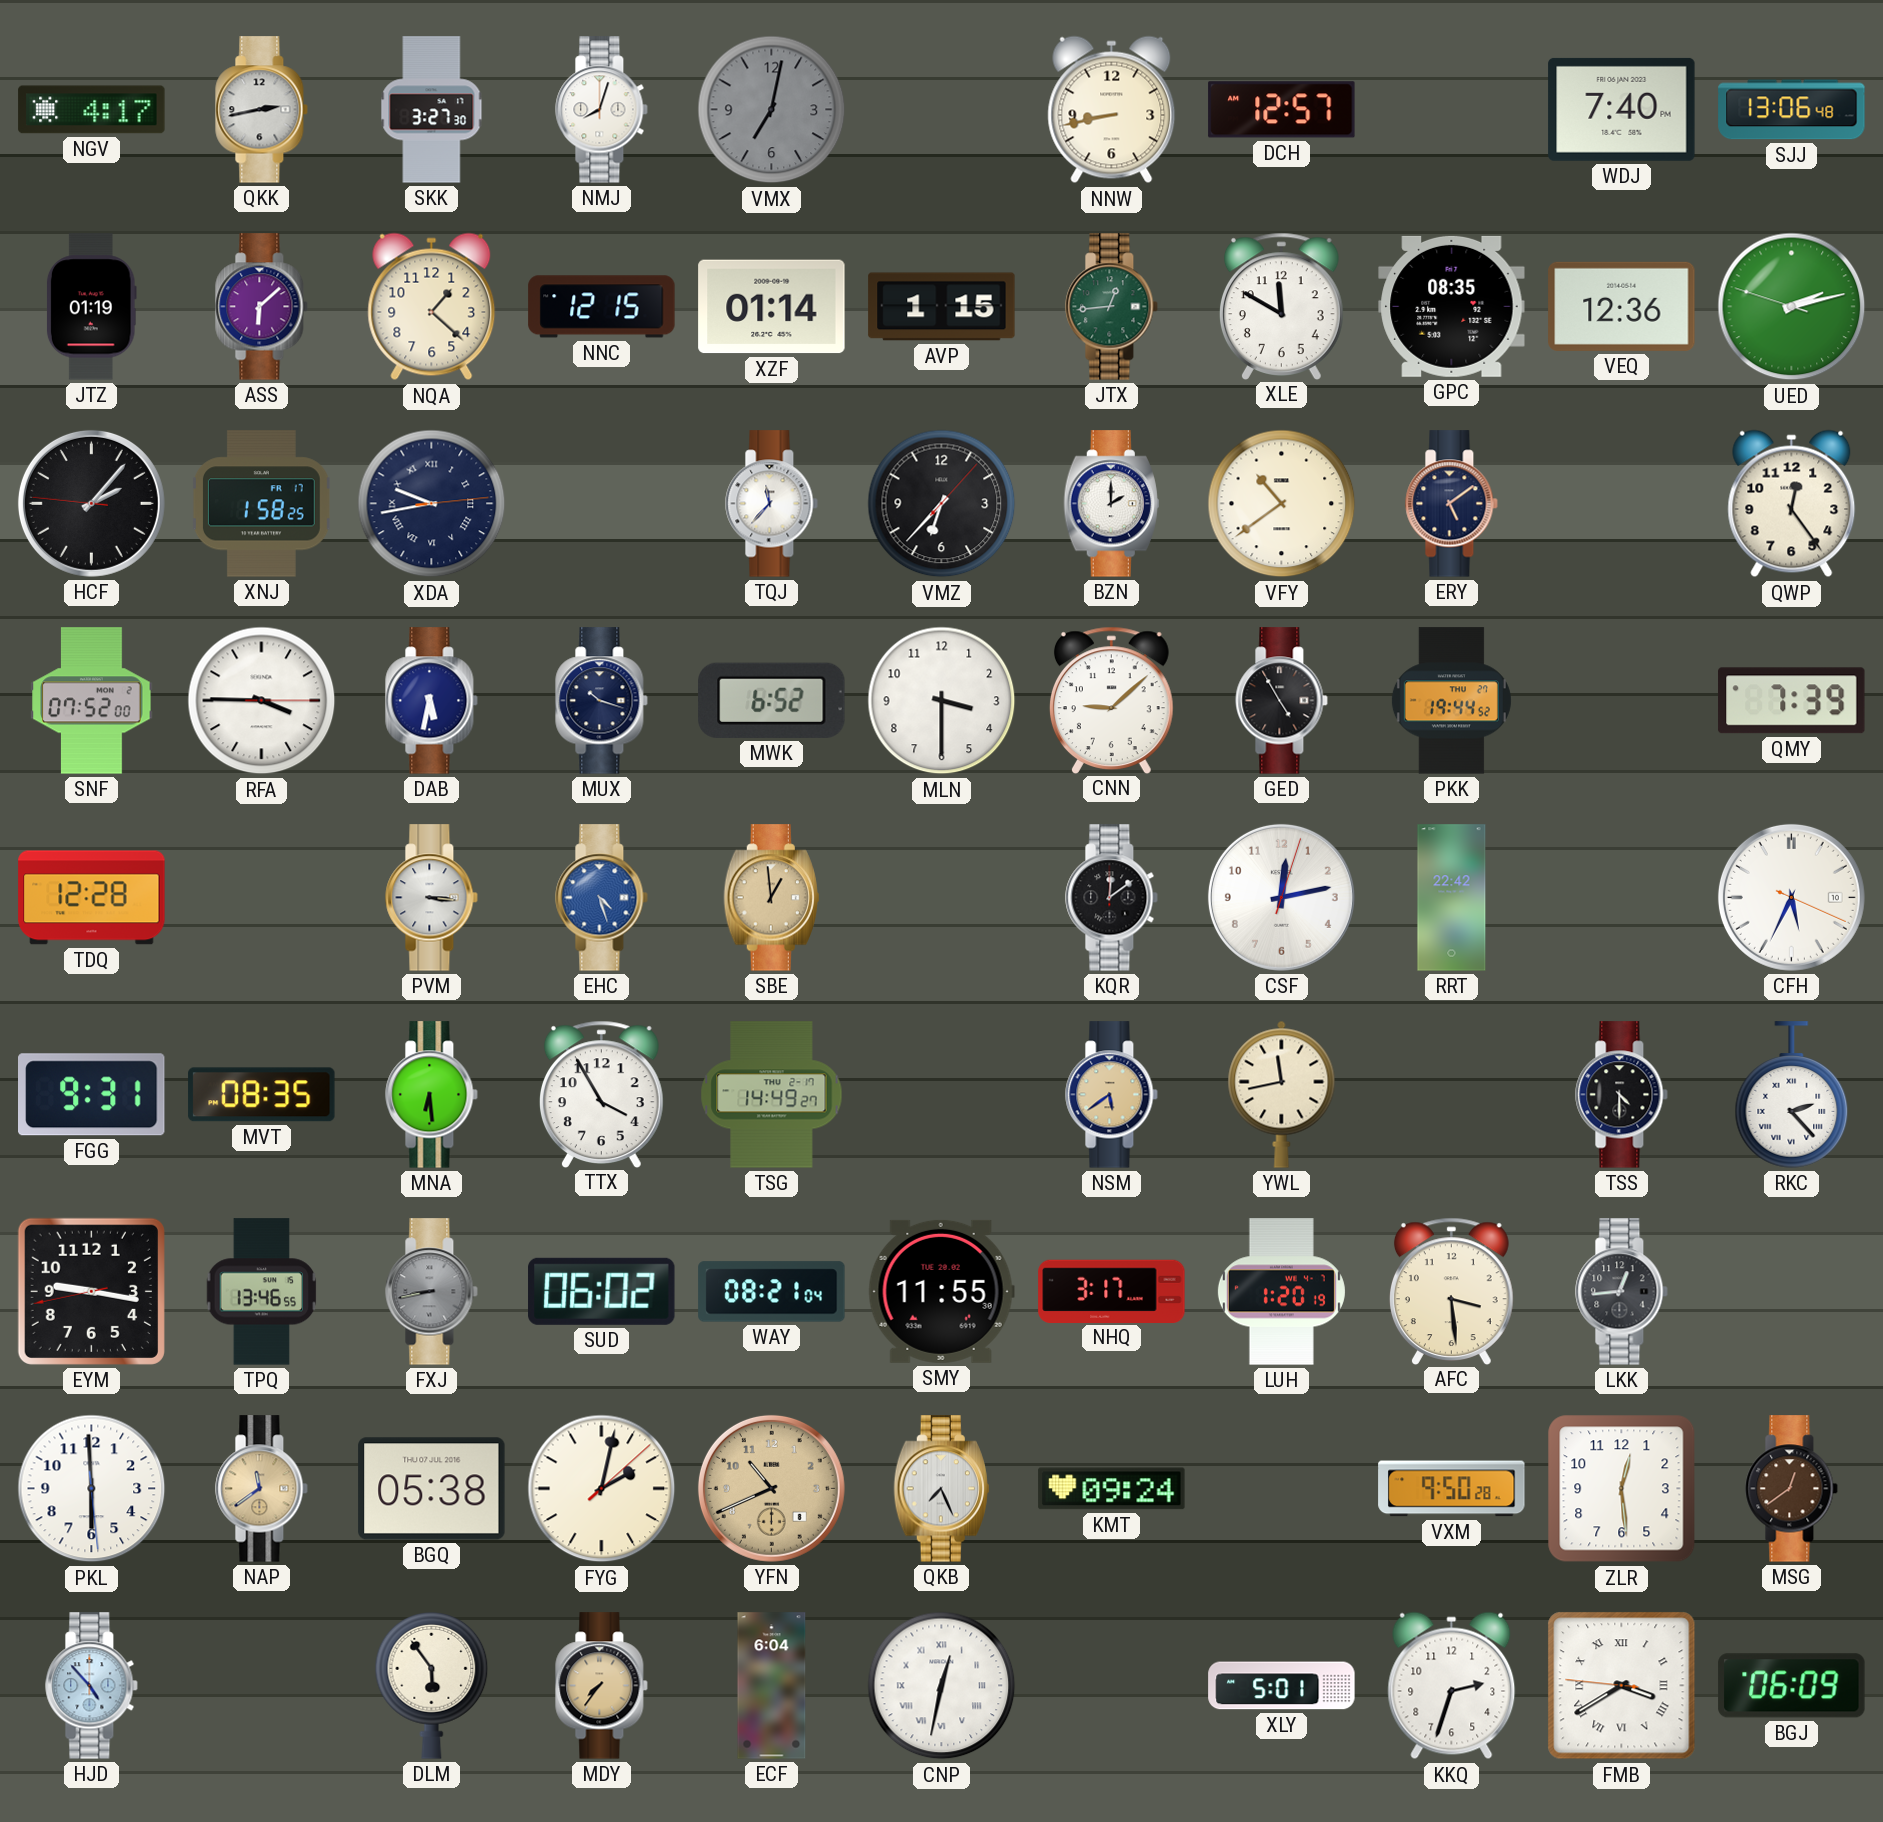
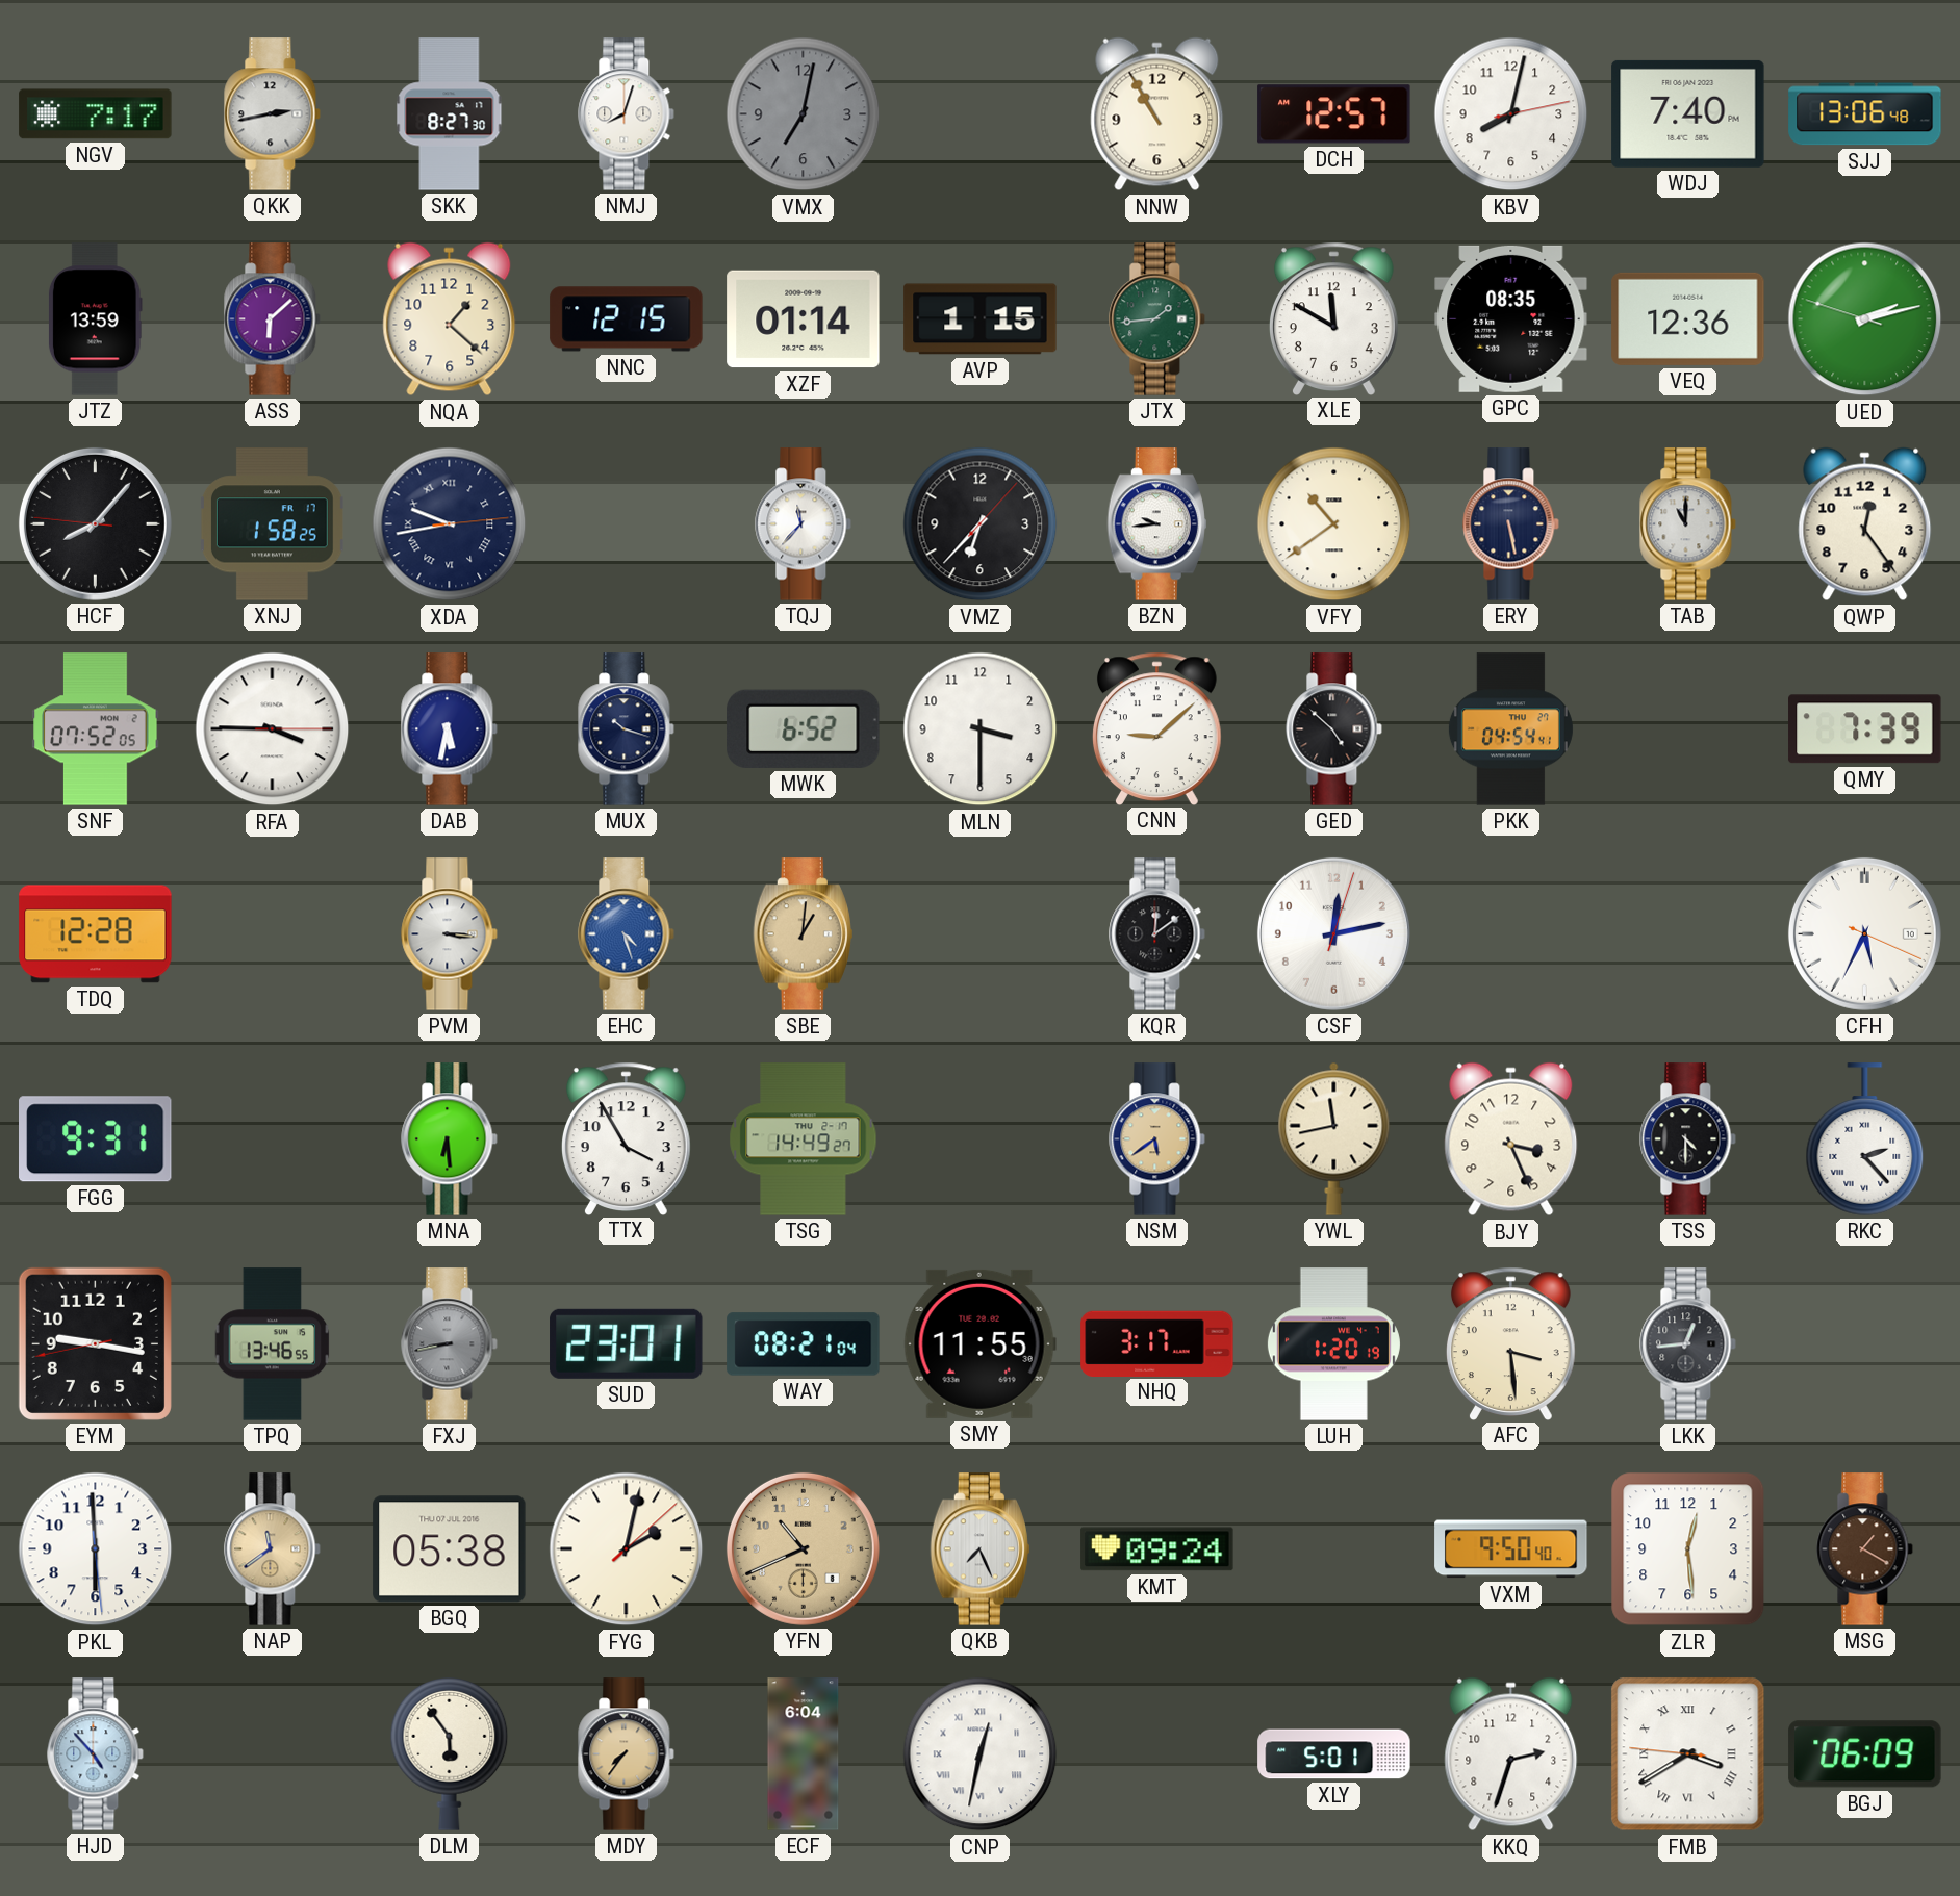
NGV: 4:17 -> 7:17
SKK: 3:27 -> 8:27
NNW: 8:43 -> 10:55
KBV: none -> 8:02
JTZ: 01:19 -> 13:59
JTX: 12:44 -> 1:44
HCF: 2:06 -> 8:06
BZN: 2:00 -> 9:44
ERY: 5:09 -> 5:28
TAB: none -> 11:00
SNF: 07:52:00 -> 07:52:05
GED: 4:55 -> 4:52
PKK: 19:44 -> 04:54
SBE: 12:59 -> 1:01
RRT: 22:42 -> none
MVT: 08:35 -> none
BJY: none -> 3:26
SUD: 06:02 -> 23:01
VXM: 9:50:28 -> 9:50:40
MSG: 12:39 -> 1:20
